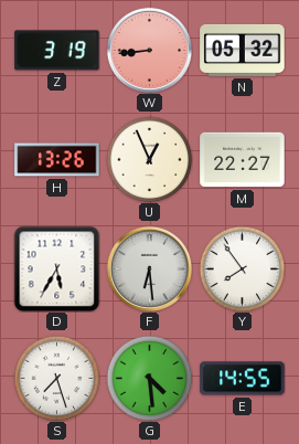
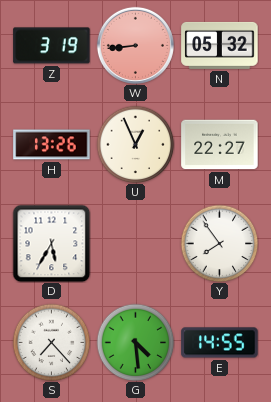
F: 6:29 -> none
S: 7:27 -> 7:23
